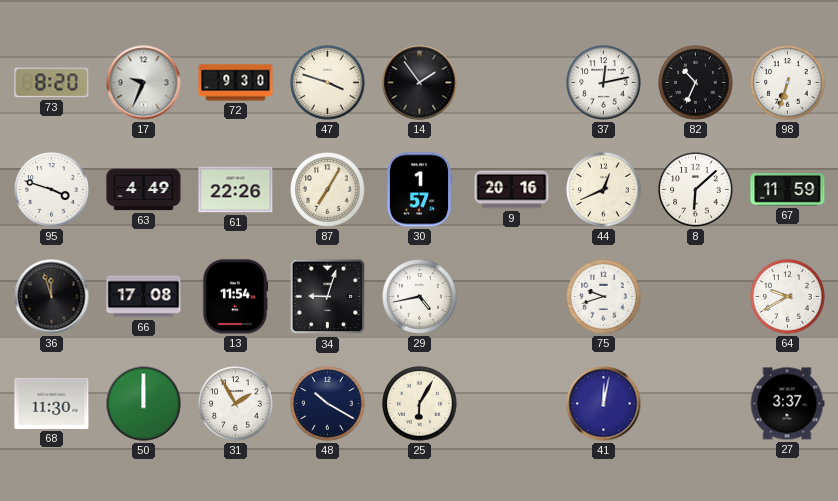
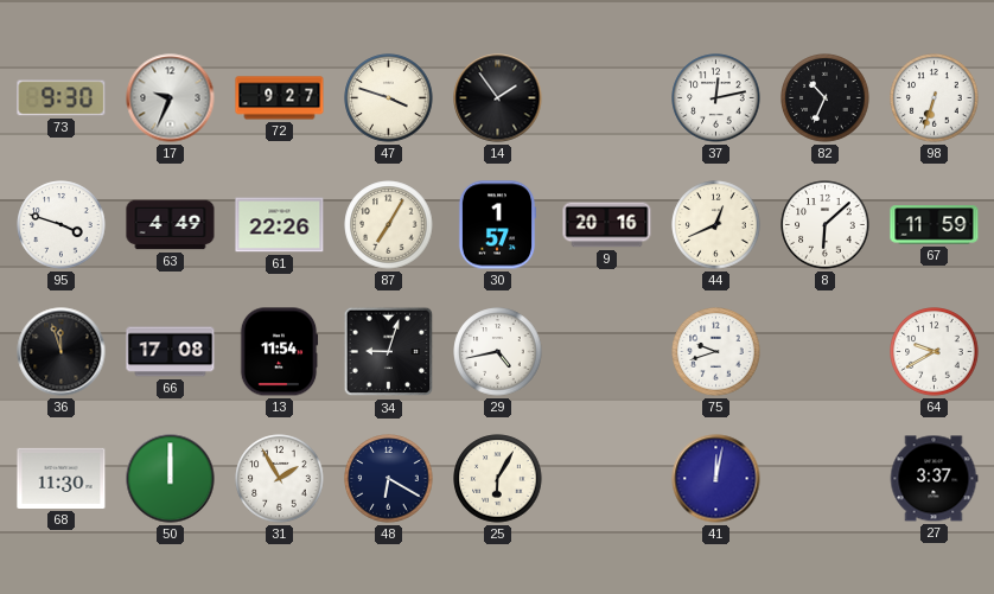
73: 8:20 -> 9:30
72: 9:30 -> 9:27
48: 10:20 -> 6:20
